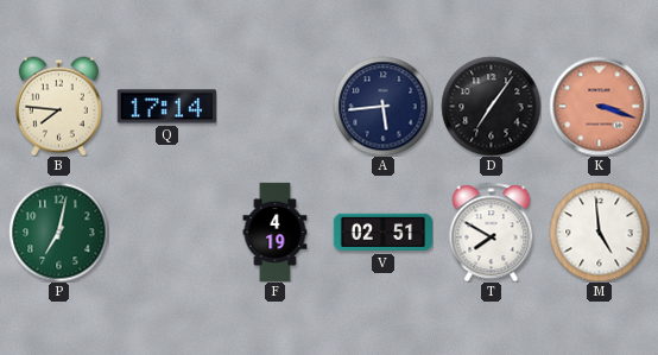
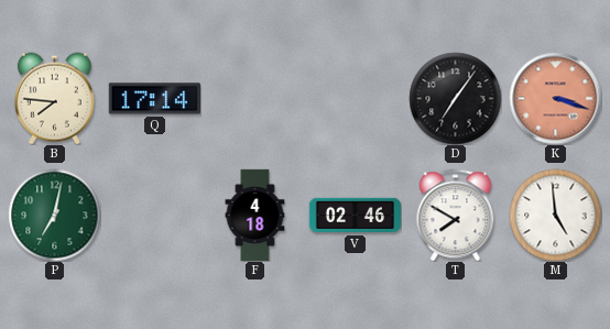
A: 5:44 -> none
F: 4:19 -> 4:18
V: 02:51 -> 02:46
